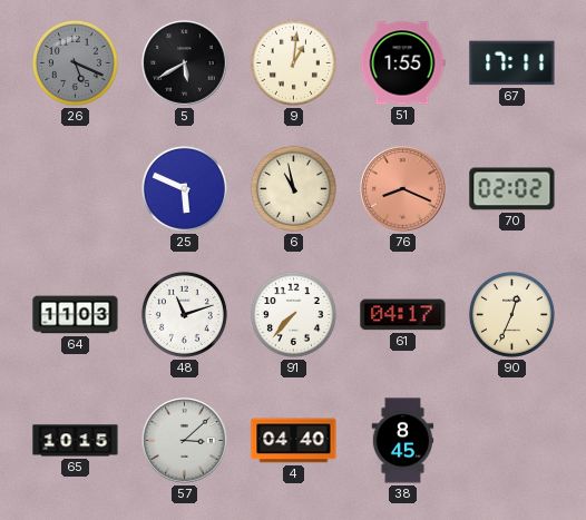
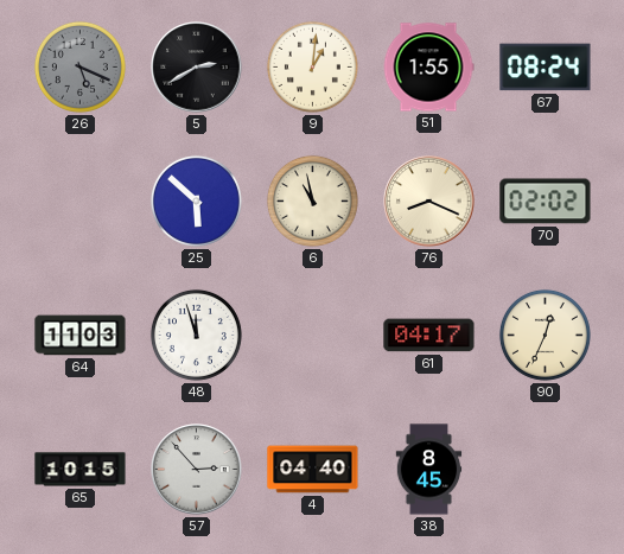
5: 5:40 -> 2:40
67: 17:11 -> 08:24
25: 5:49 -> 5:52
76 dial: salmon -> cream
48: 11:12 -> 11:57
91: 7:37 -> none
57: 3:08 -> 2:53
